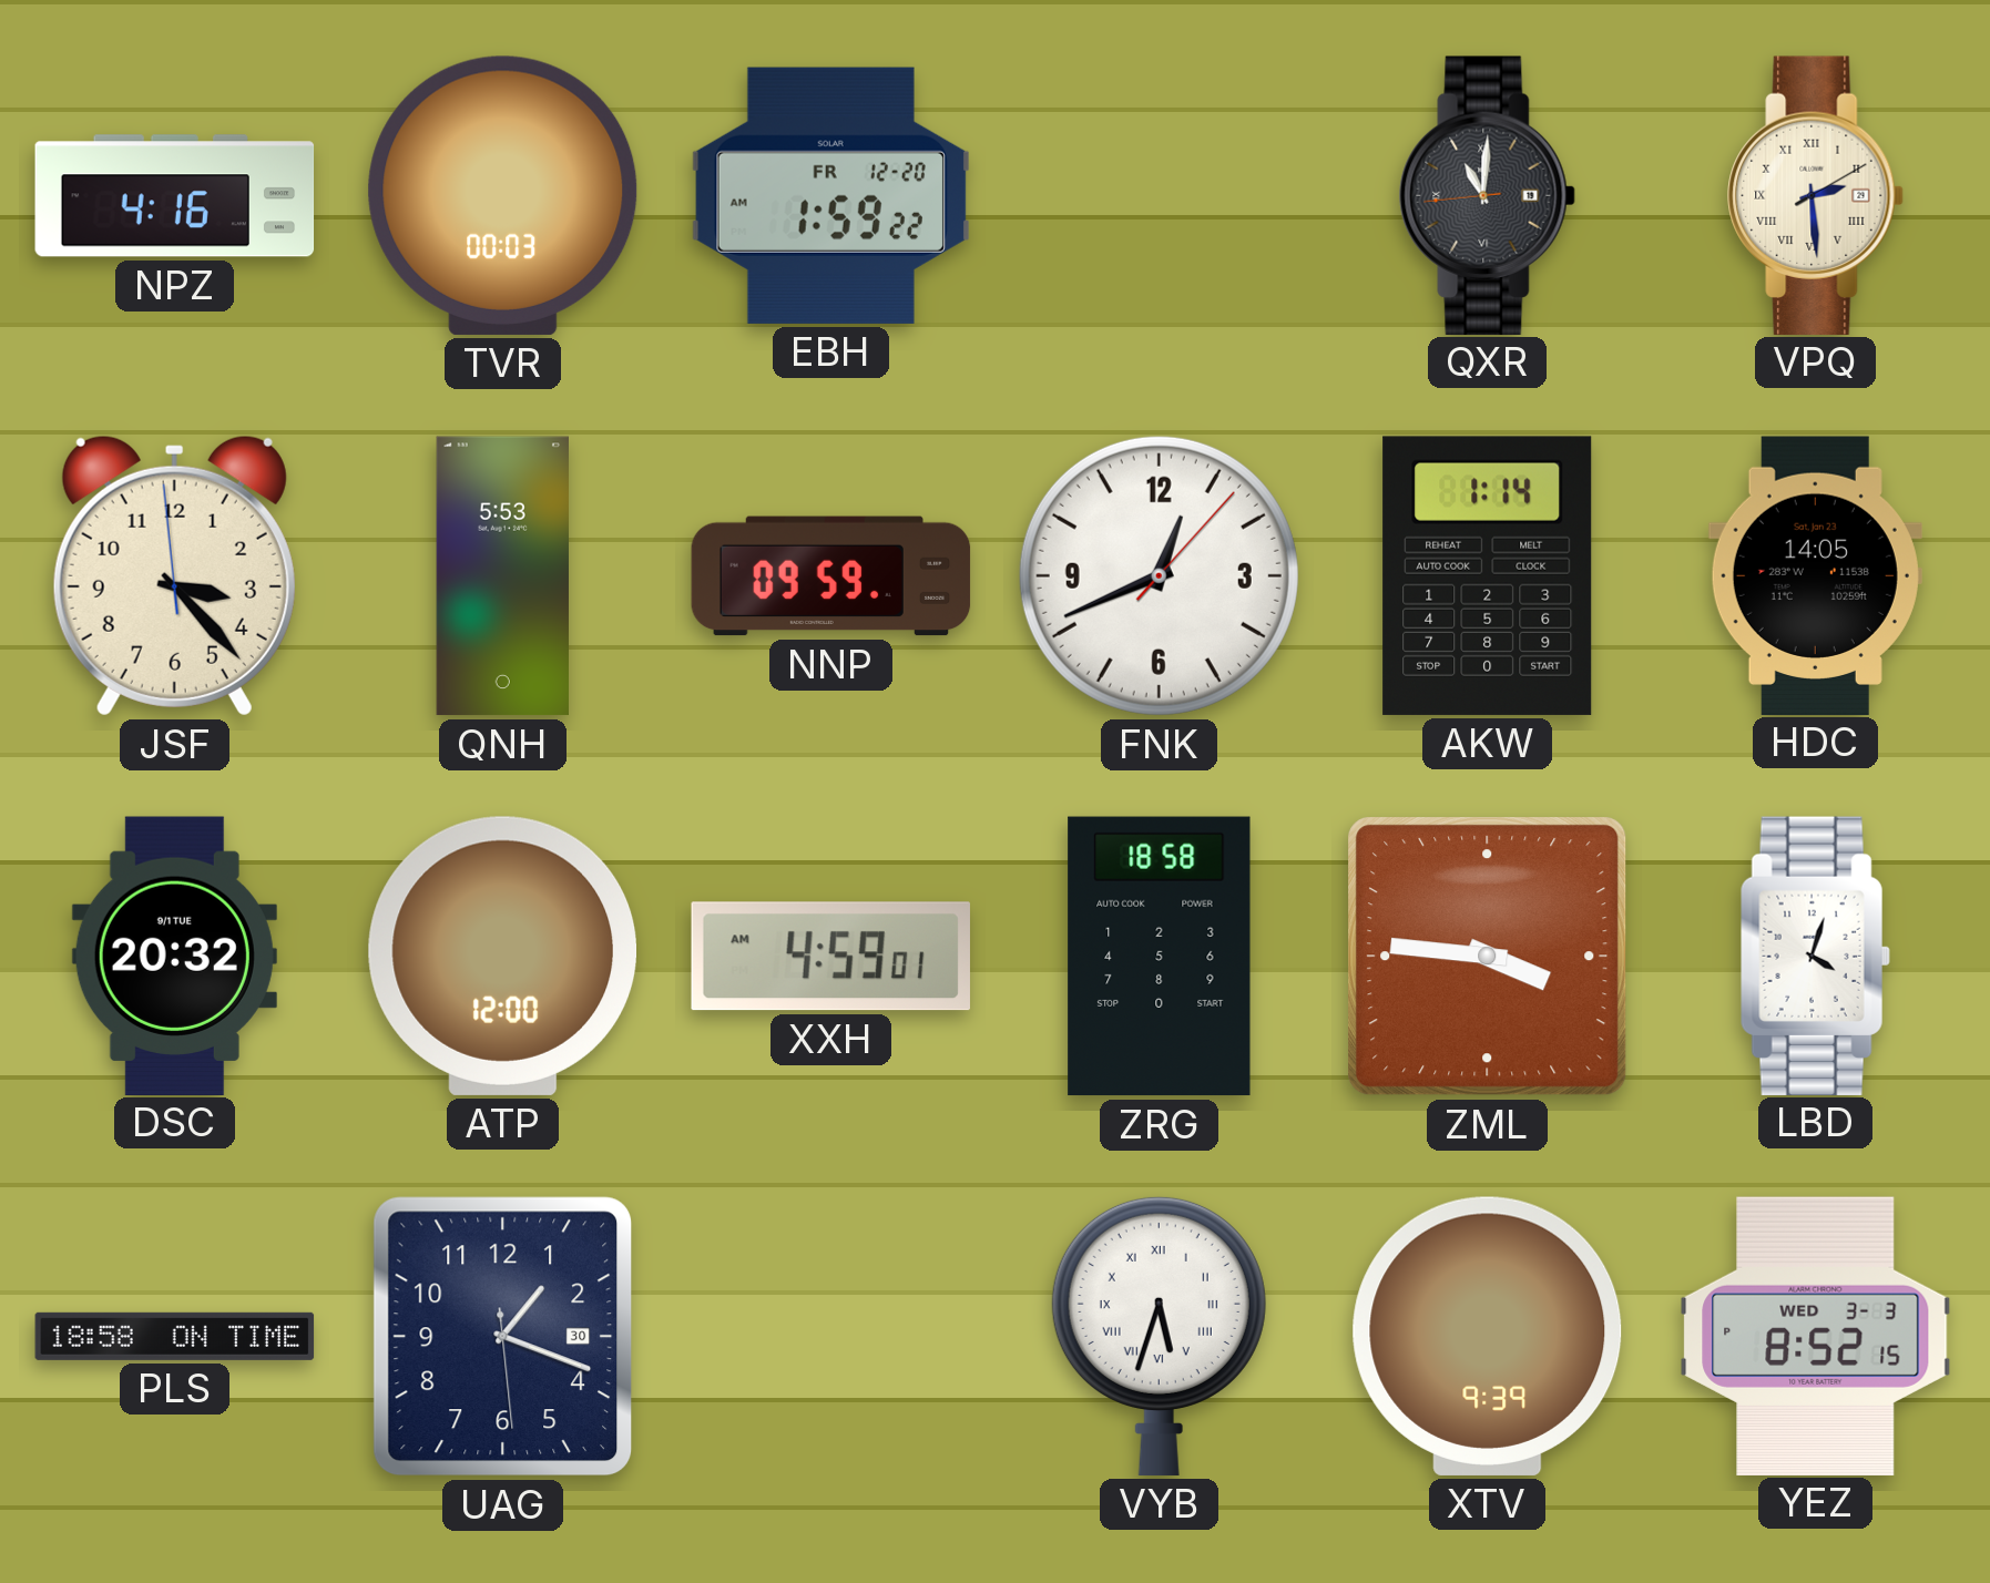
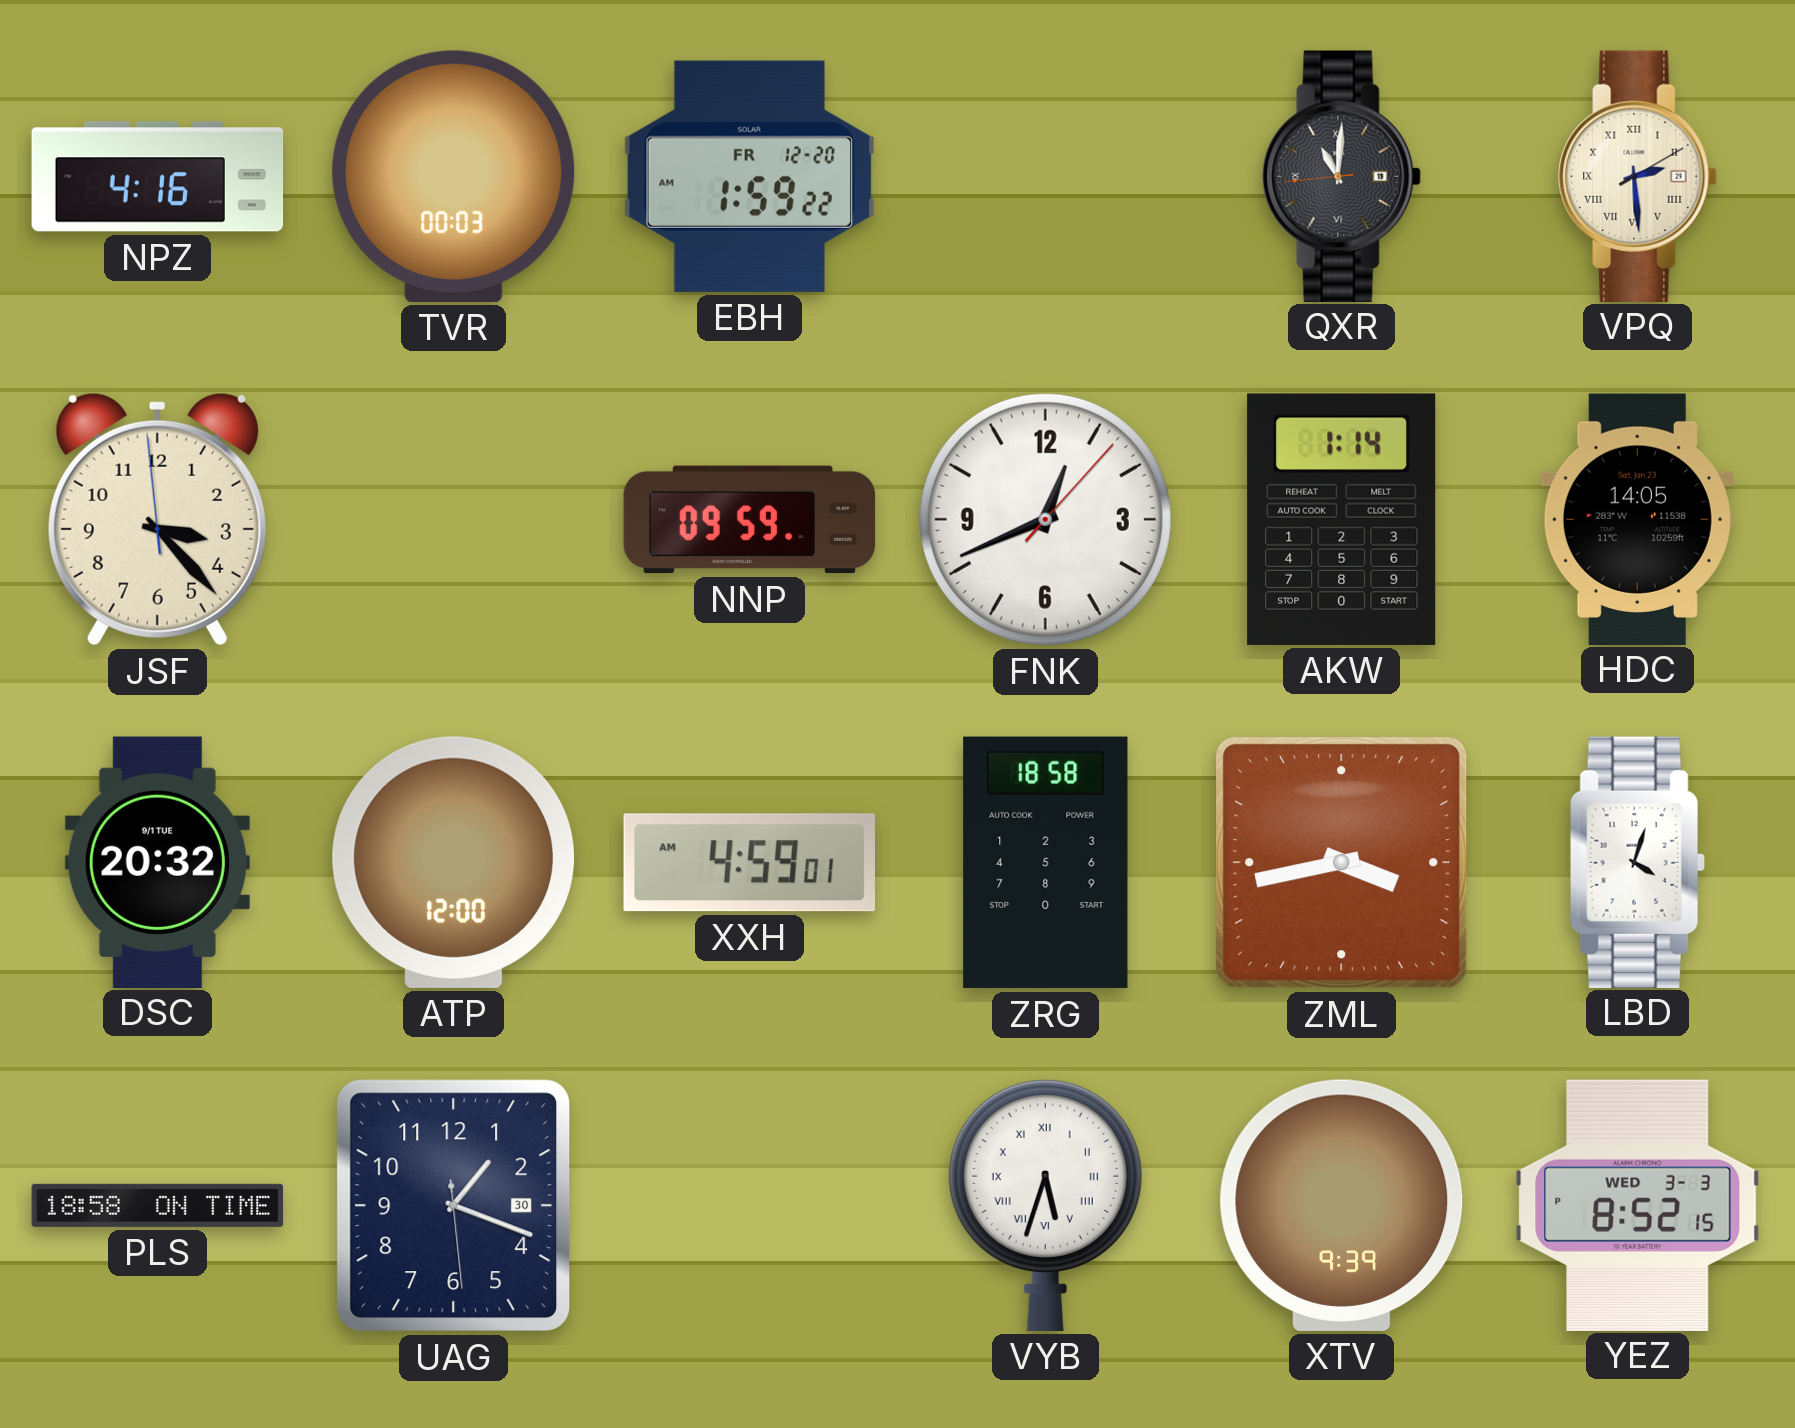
QNH: 5:53 -> none
ZML: 3:46 -> 3:43
